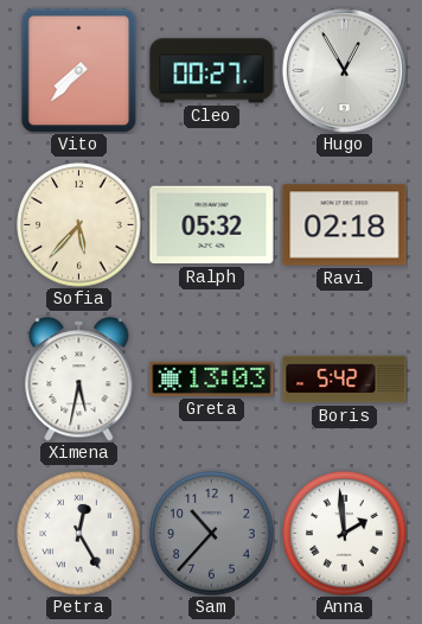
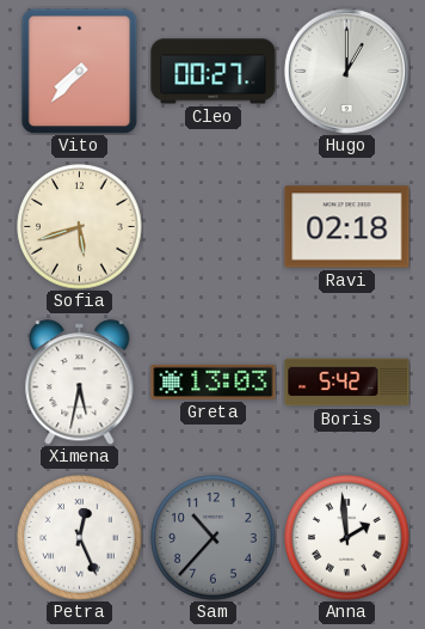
Hugo: 12:55 -> 1:00
Sofia: 5:37 -> 5:42
Ralph: 05:32 -> none
Petra: 12:25 -> 12:26
